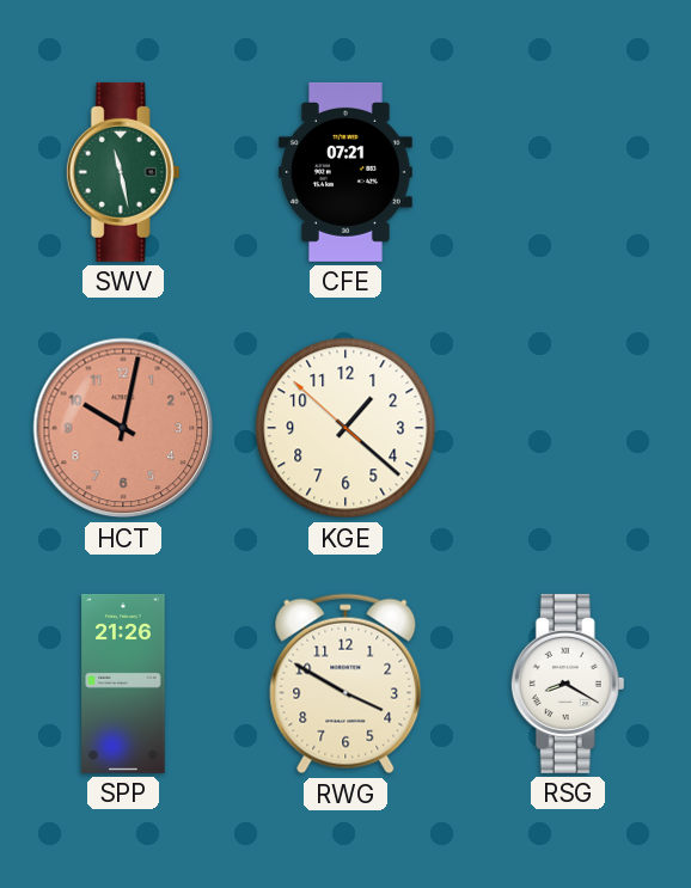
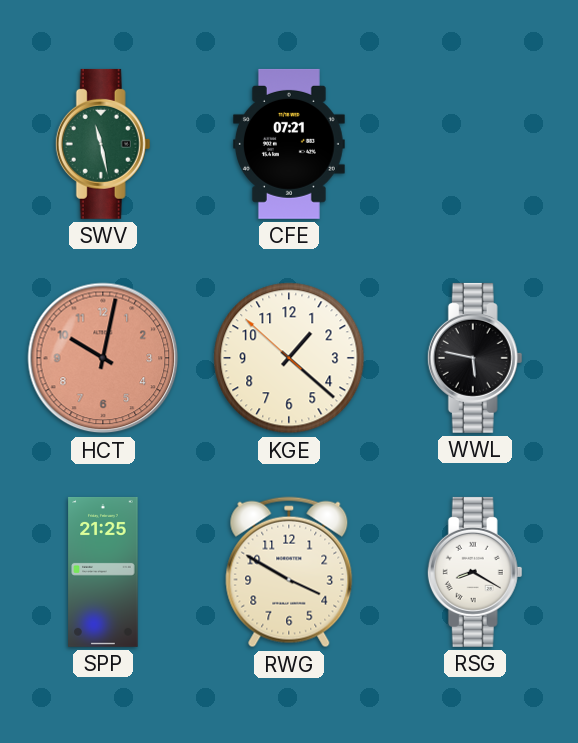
WWL: none -> 5:47
SPP: 21:26 -> 21:25
